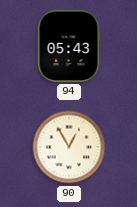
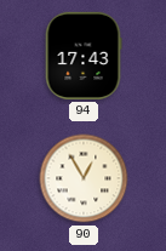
94: 05:43 -> 17:43
